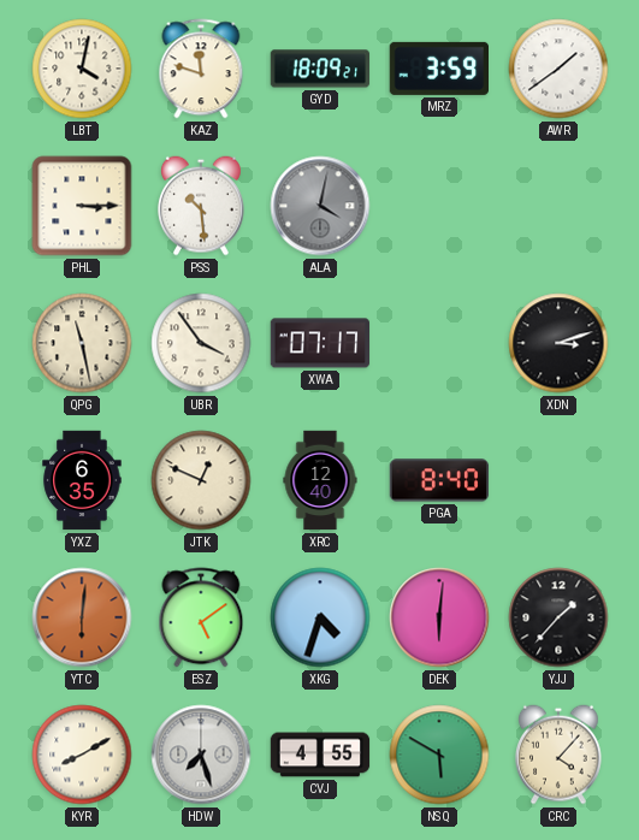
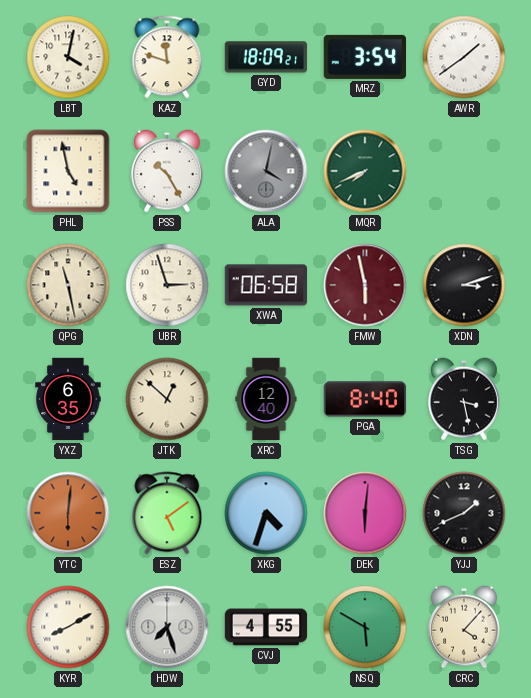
MRZ: 3:59 -> 3:54
PHL: 3:15 -> 4:58
PSS: 10:29 -> 10:25
MQR: none -> 7:41
UBR: 3:54 -> 2:57
XWA: 07:17 -> 06:58
FMW: none -> 5:58
JTK: 12:49 -> 12:52
TSG: none -> 3:28
YJJ: 1:37 -> 1:41
